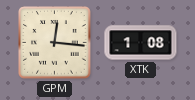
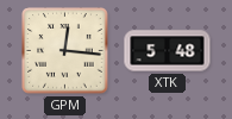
XTK: 1:08 -> 5:48
